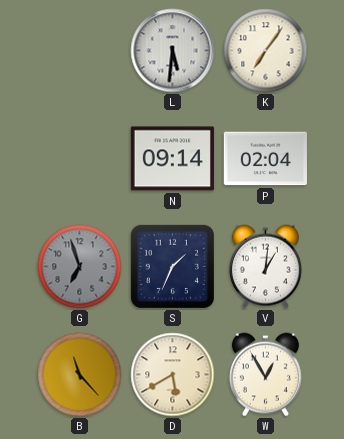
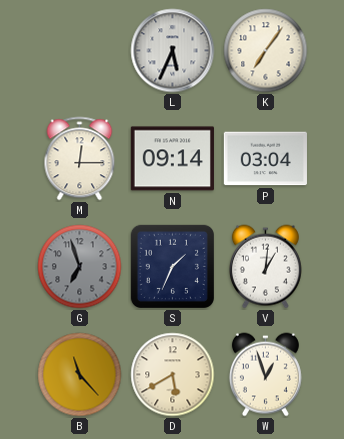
L: 5:31 -> 5:34
M: none -> 12:15
P: 02:04 -> 03:04
W: 12:55 -> 12:57
